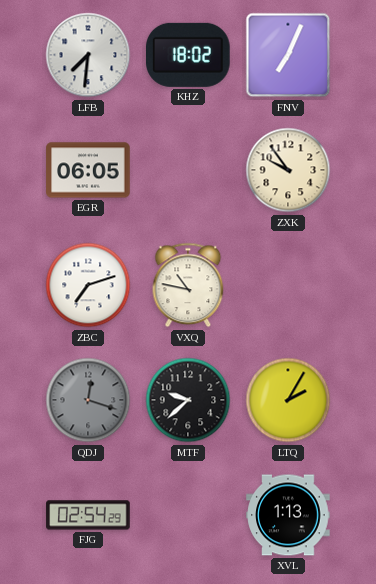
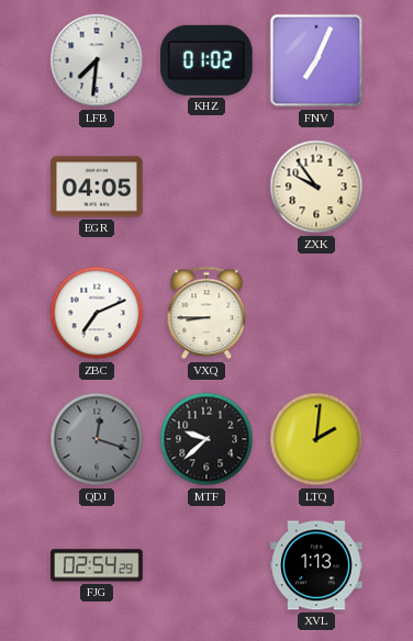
KHZ: 18:02 -> 01:02
EGR: 06:05 -> 04:05
ZBC: 7:12 -> 7:11
VXQ: 10:47 -> 8:45
LTQ: 2:05 -> 2:01
